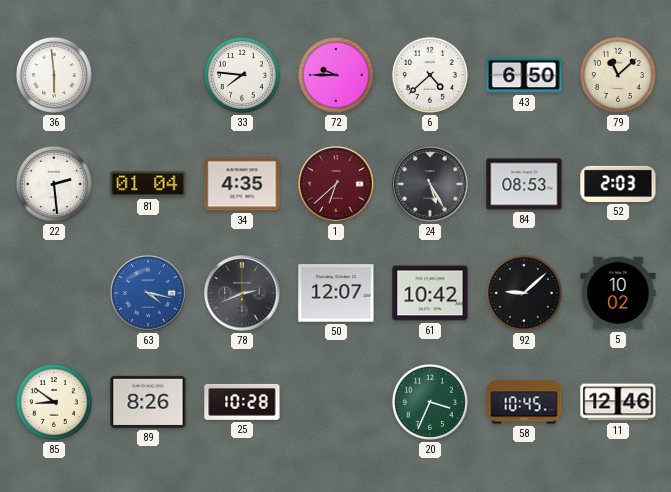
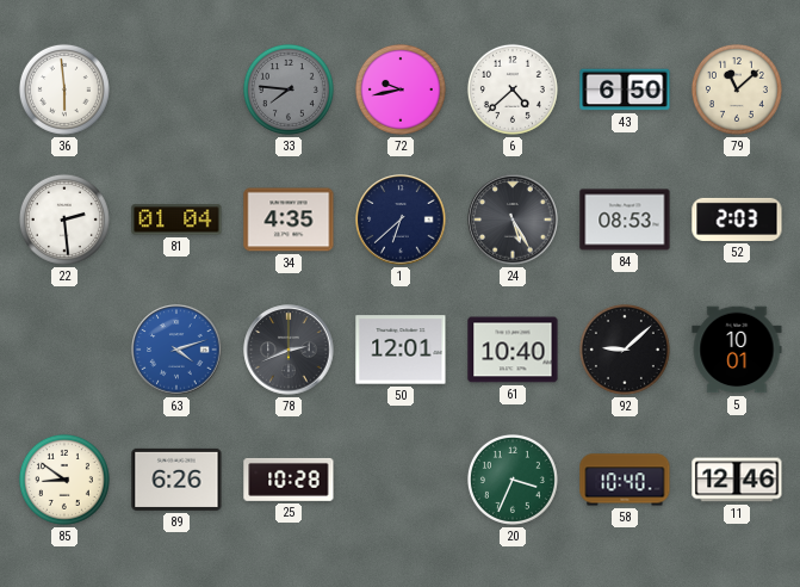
33 dial: white -> grey
72: 9:45 -> 9:43
1 dial: burgundy -> navy
63: 4:17 -> 4:12
50: 12:07 -> 12:01
61: 10:42 -> 10:40
5: 10:02 -> 10:01
89: 8:26 -> 6:26
58: 10:45 -> 10:40
